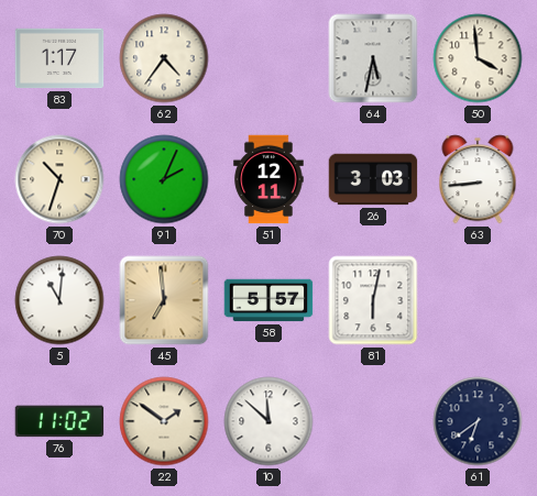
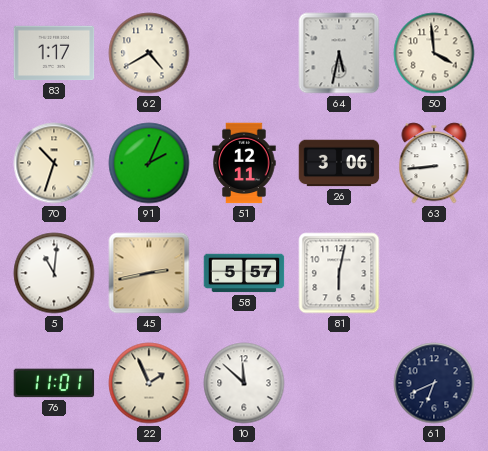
62: 4:36 -> 4:40
26: 3:03 -> 3:06
45: 6:59 -> 2:43
76: 11:02 -> 11:01
22: 1:51 -> 1:56
61: 6:39 -> 6:41
